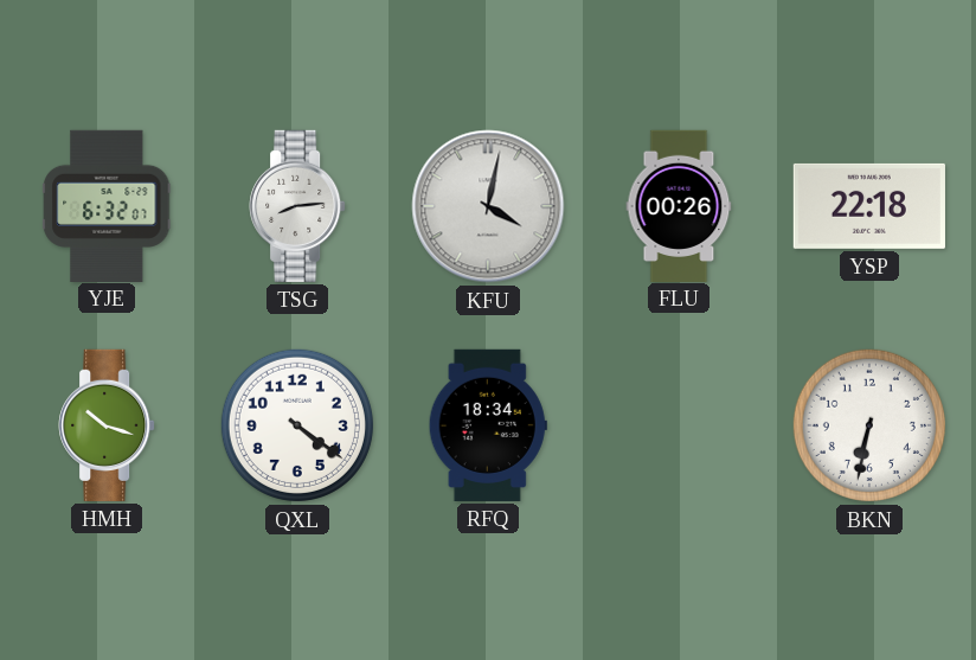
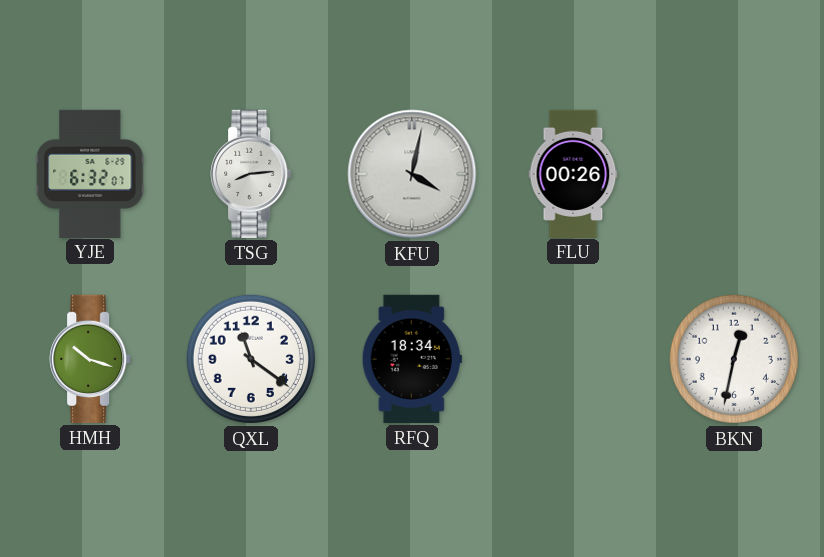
YSP: 22:18 -> none
QXL: 4:21 -> 11:21
BKN: 6:32 -> 12:32
